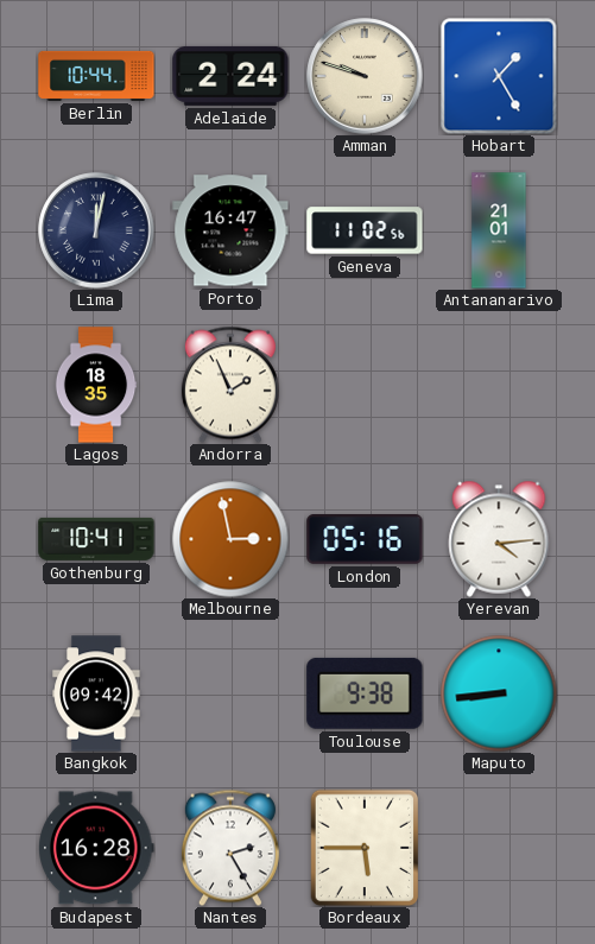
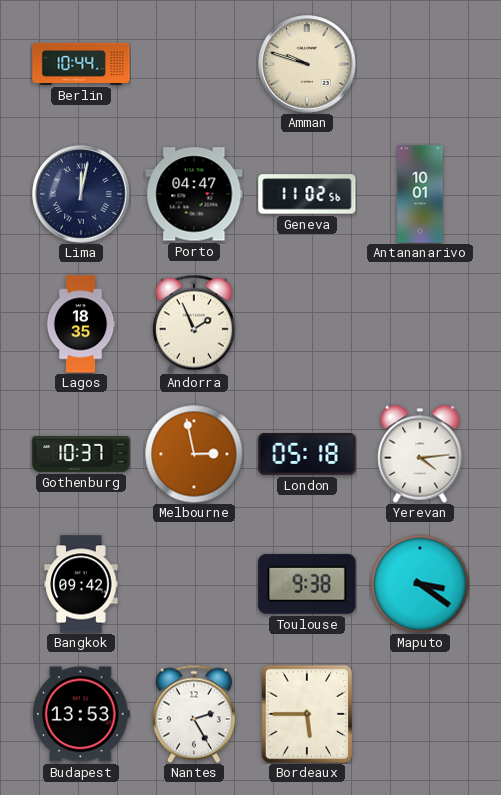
Adelaide: 2:24 -> none
Hobart: 1:25 -> none
Porto: 16:47 -> 04:47
Antananarivo: 21:01 -> 10:01
Gothenburg: 10:41 -> 10:37
London: 05:16 -> 05:18
Maputo: 8:44 -> 3:21
Budapest: 16:28 -> 13:53
